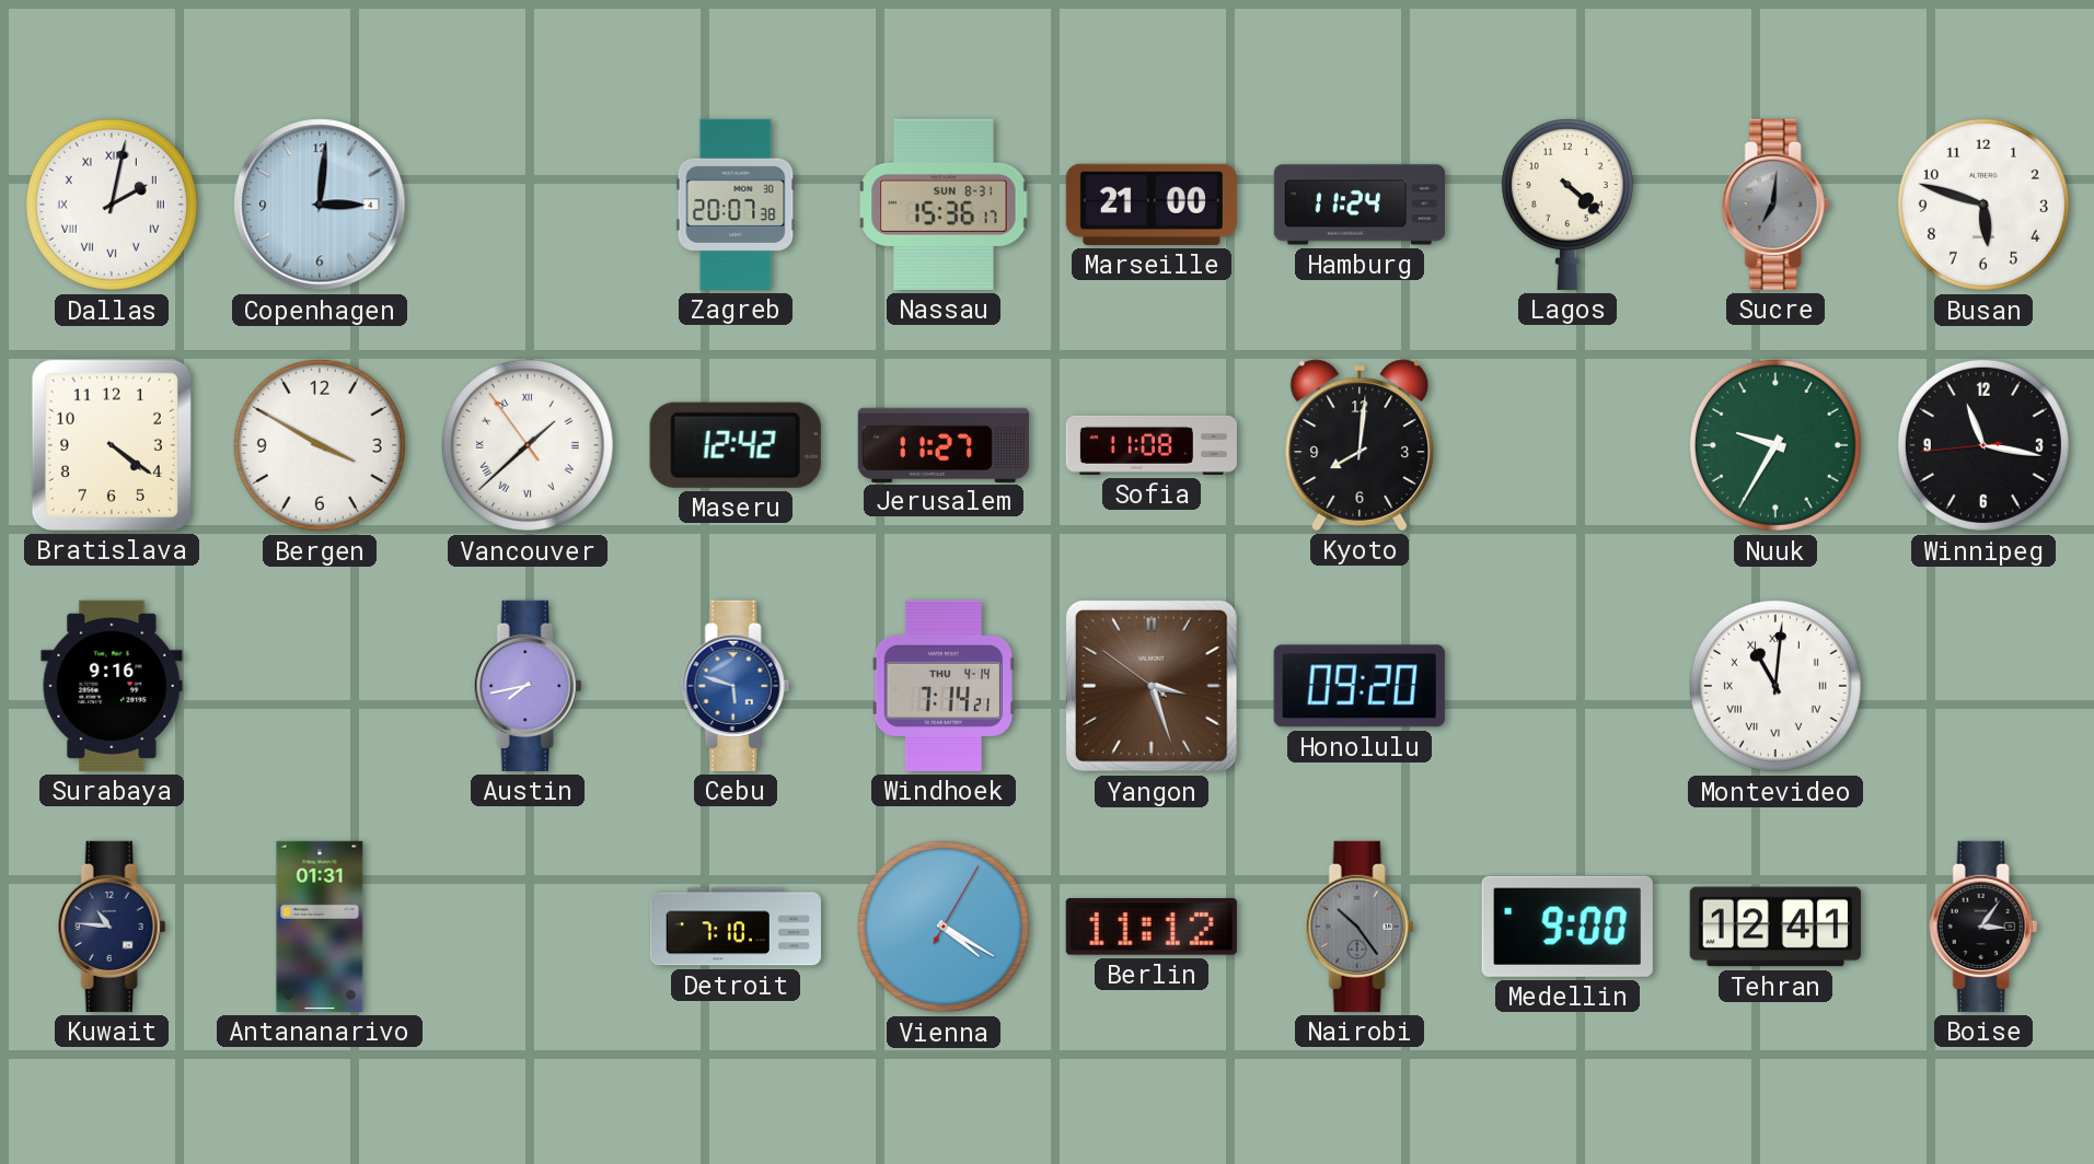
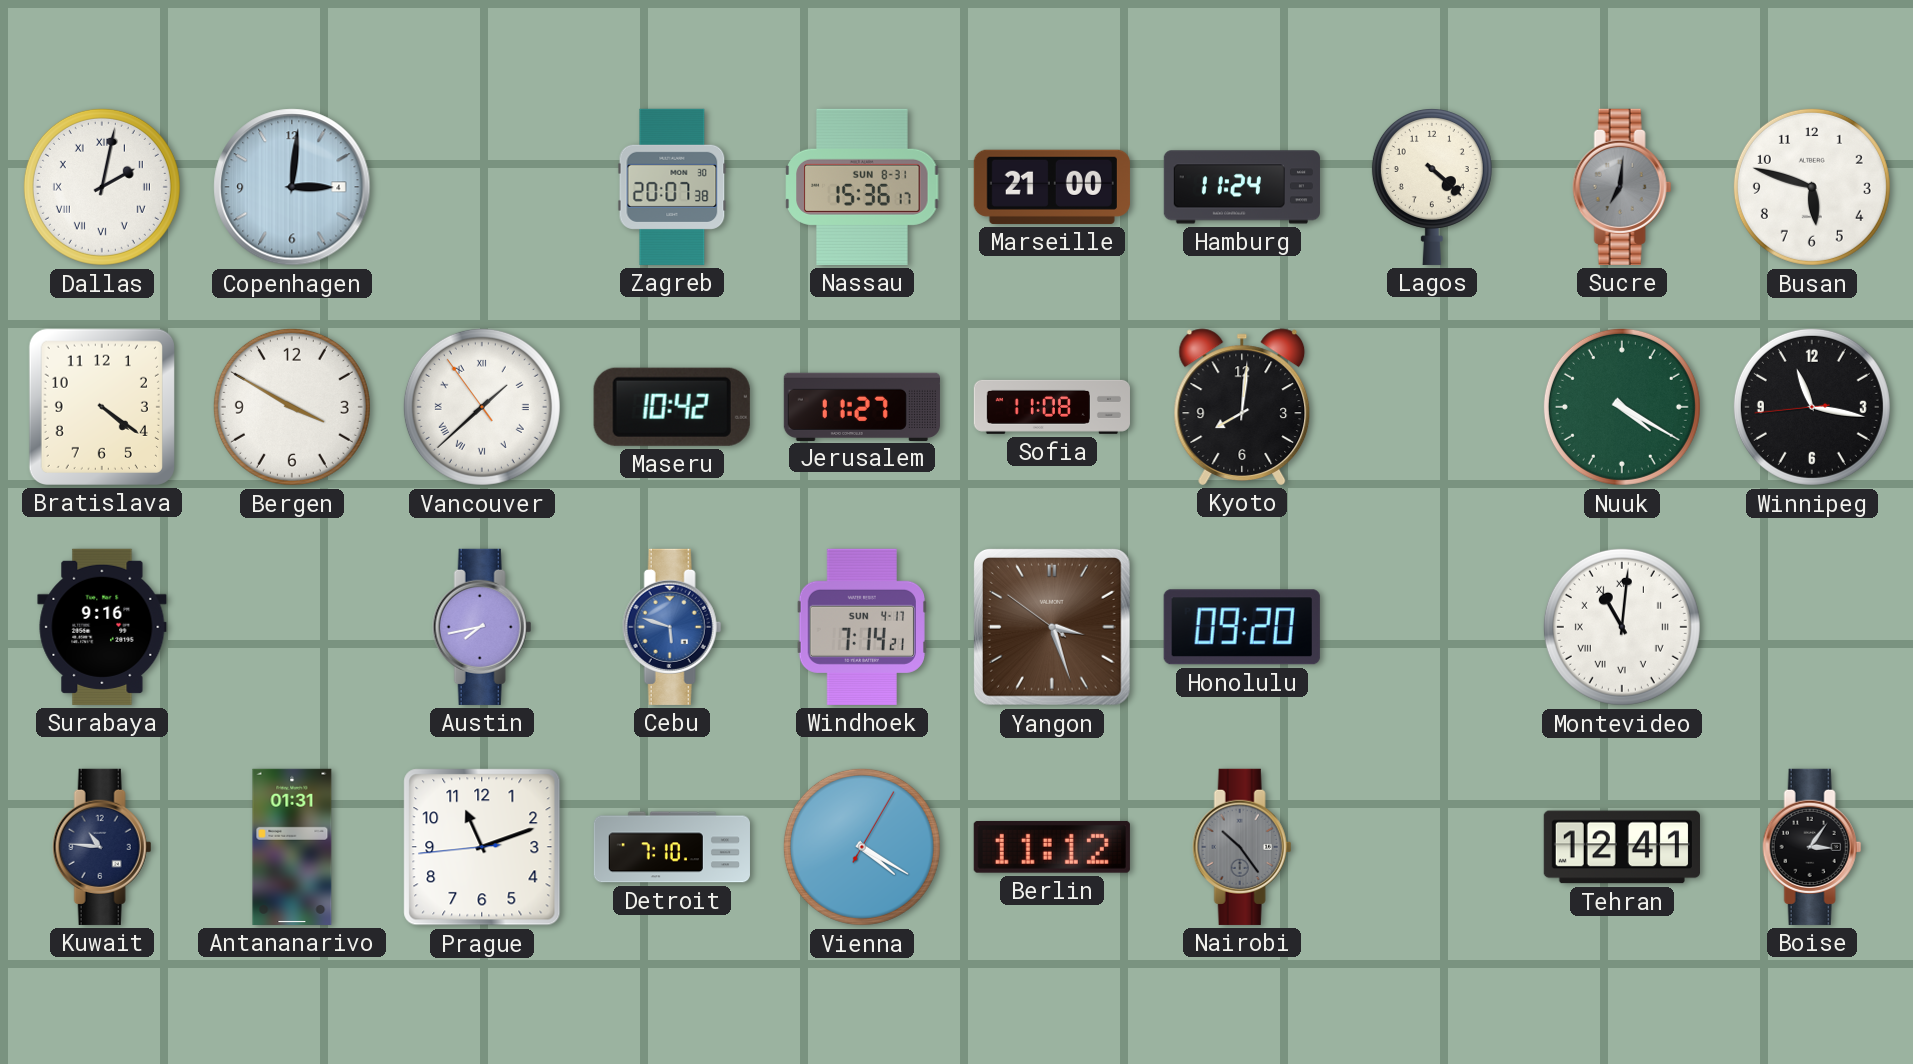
Maseru: 12:42 -> 10:42
Nuuk: 9:35 -> 4:20
Windhoek date: THU 4-14 -> SUN 4-17
Prague: none -> 11:11
Medellin: 9:00 -> none
